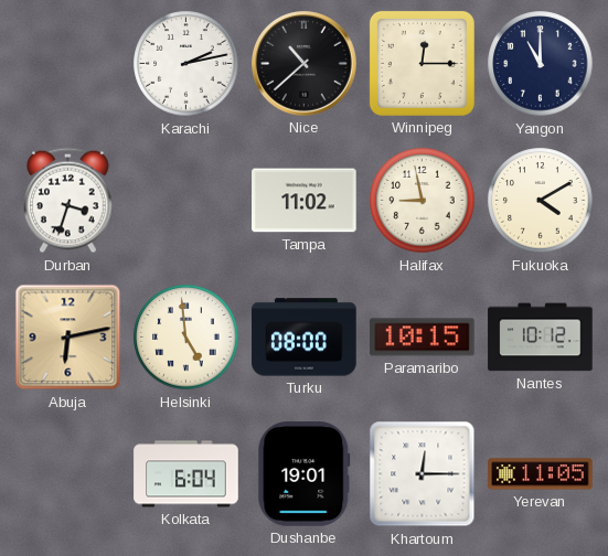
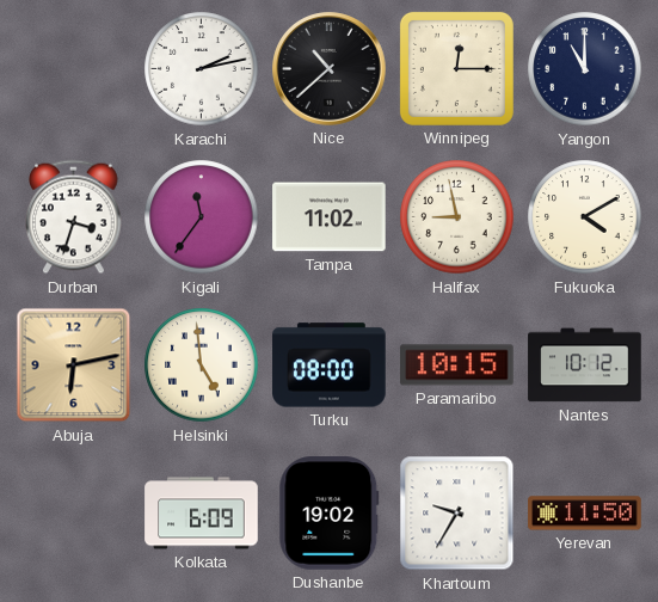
Kigali: none -> 11:36
Kolkata: 6:04 -> 6:09
Dushanbe: 19:01 -> 19:02
Khartoum: 12:15 -> 9:35
Yerevan: 11:05 -> 11:50
